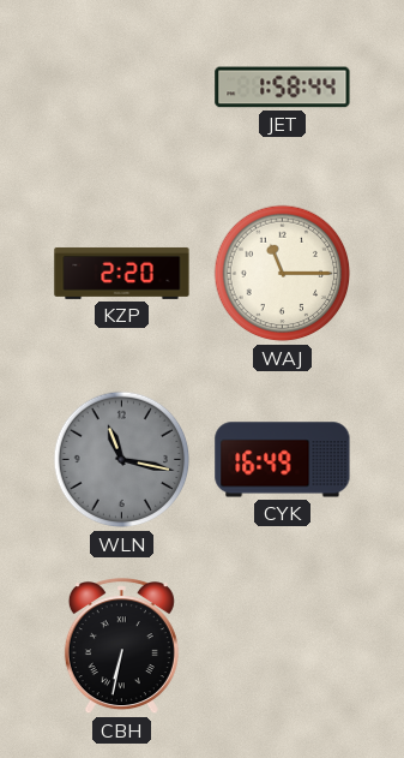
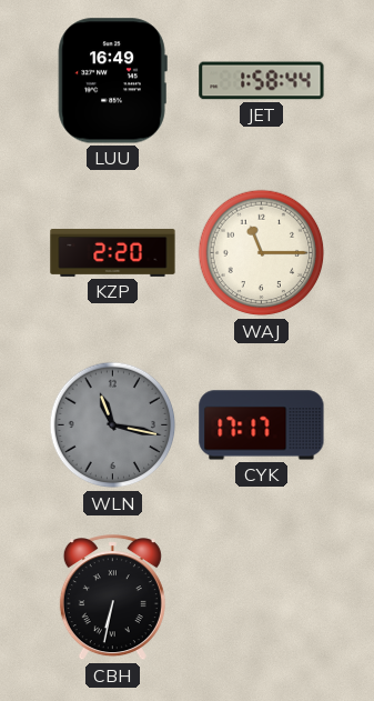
LUU: none -> 16:49
CYK: 16:49 -> 17:17
